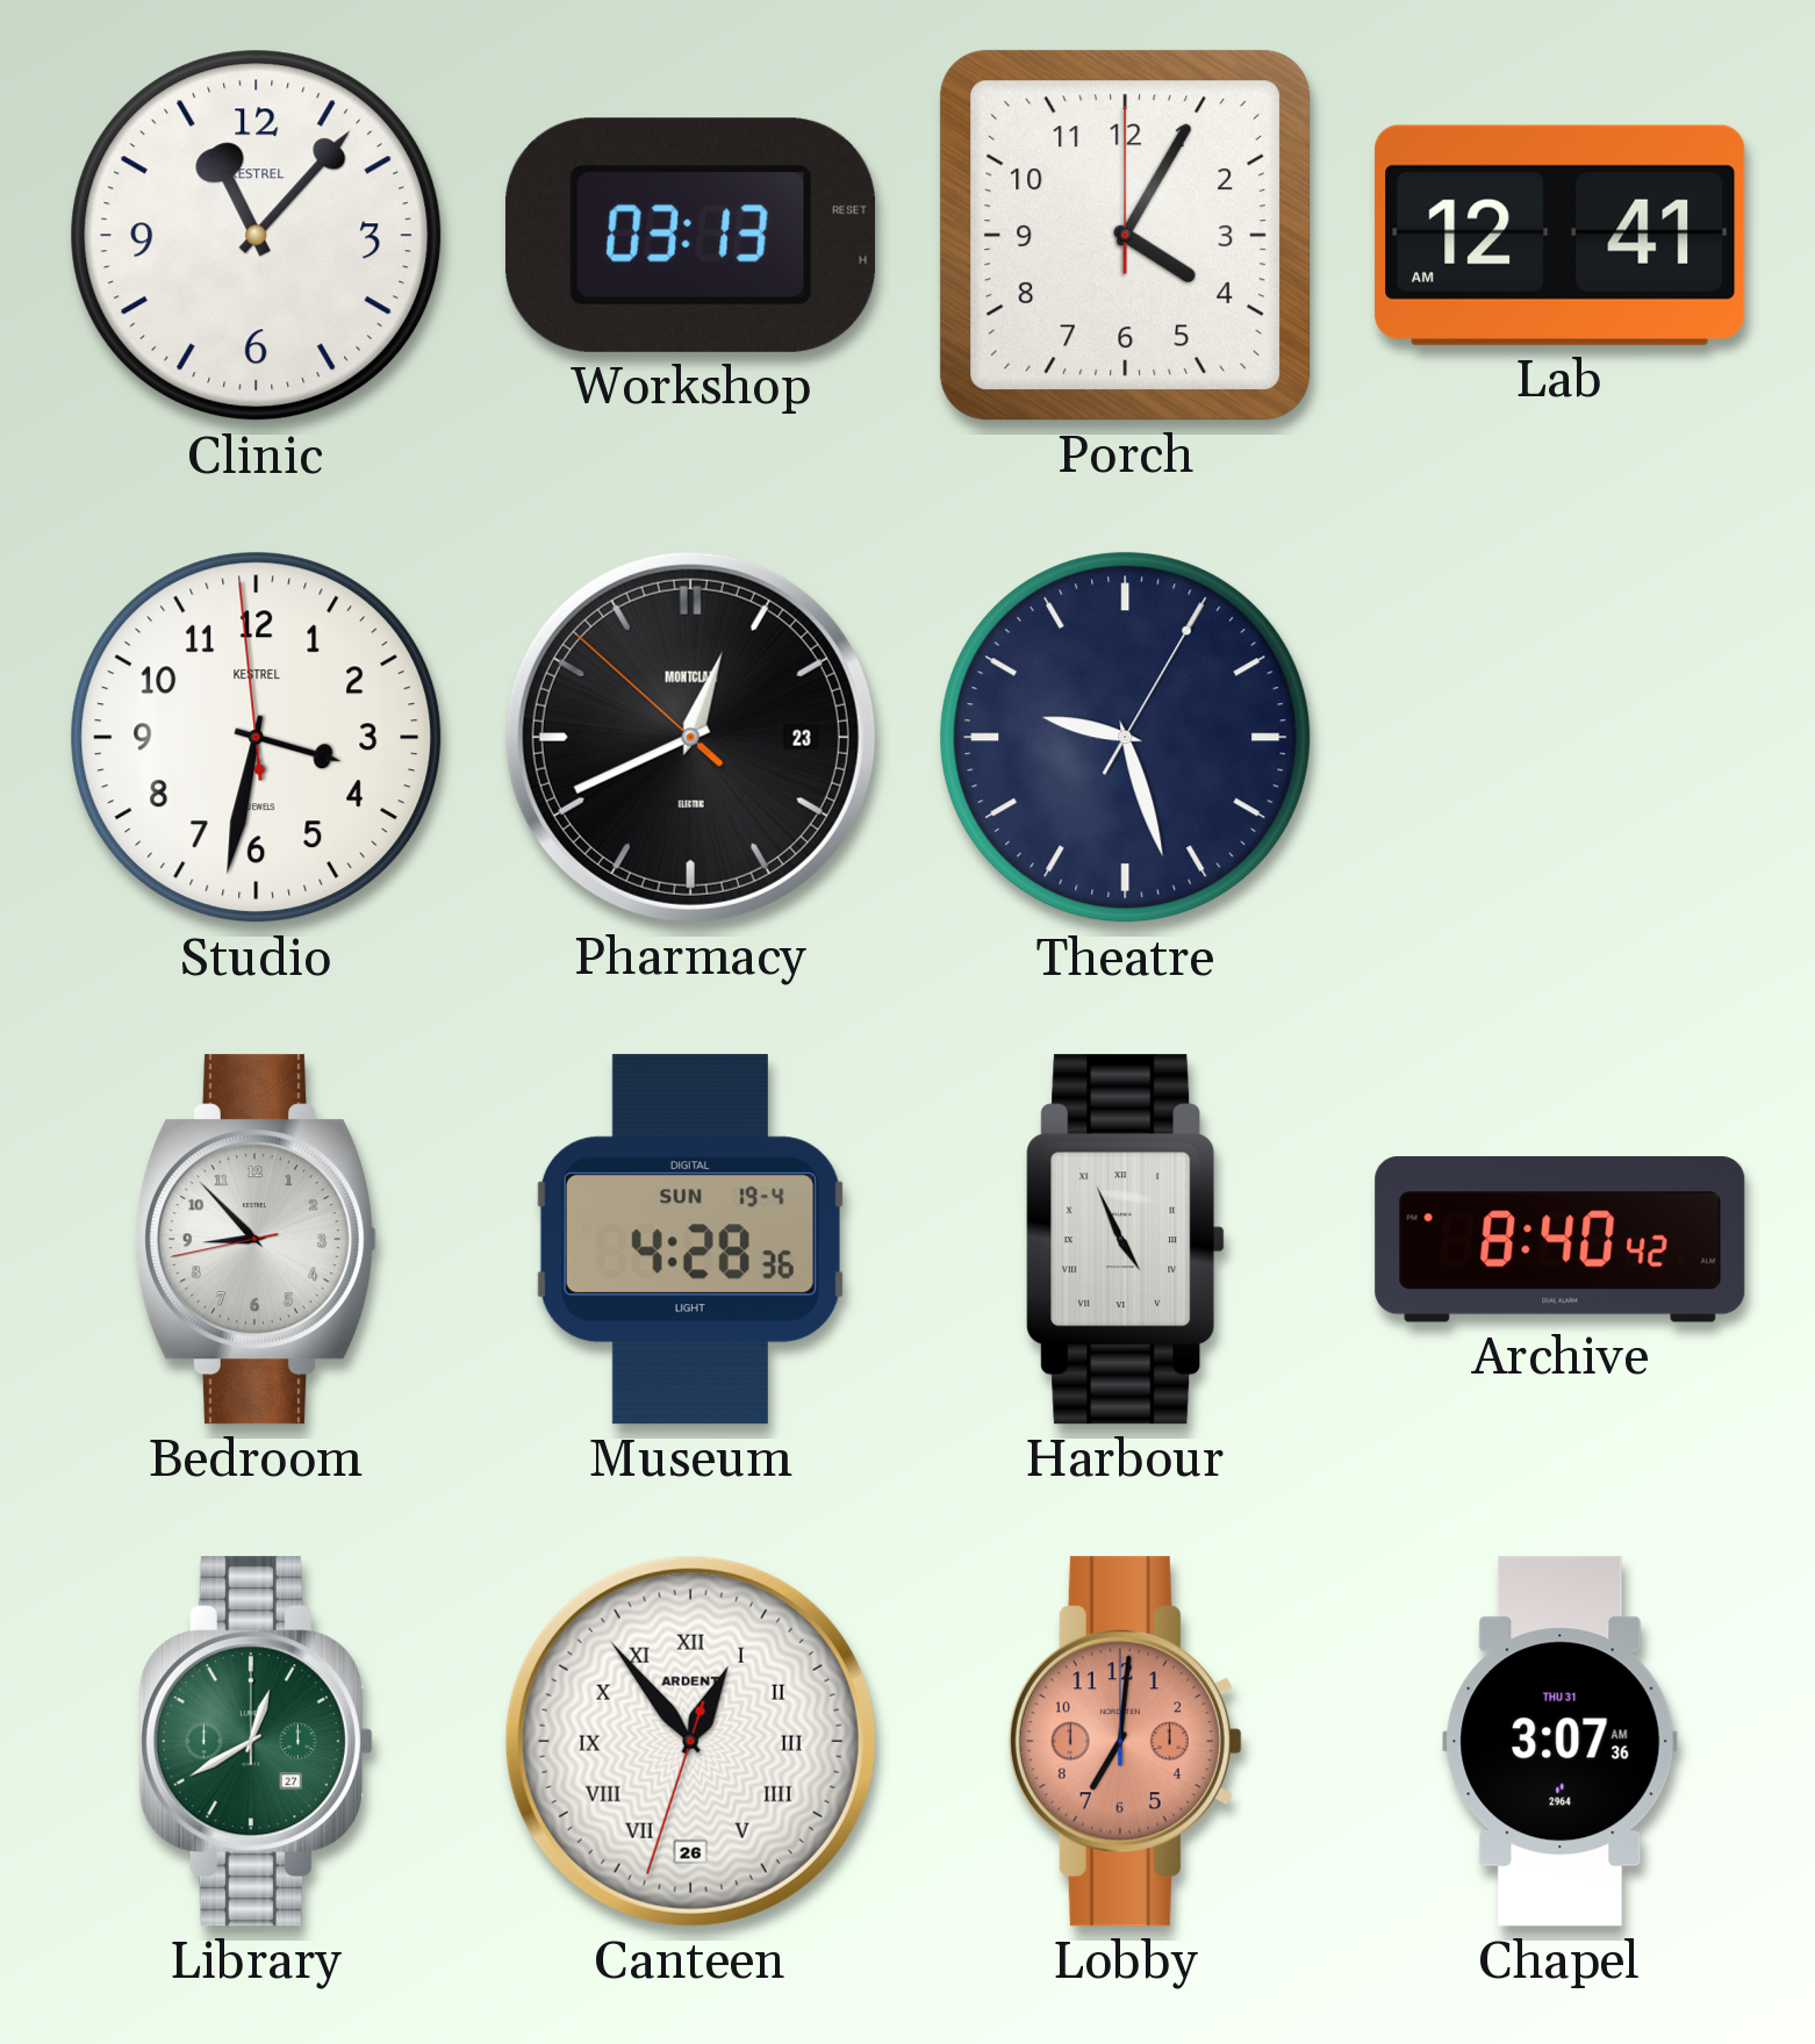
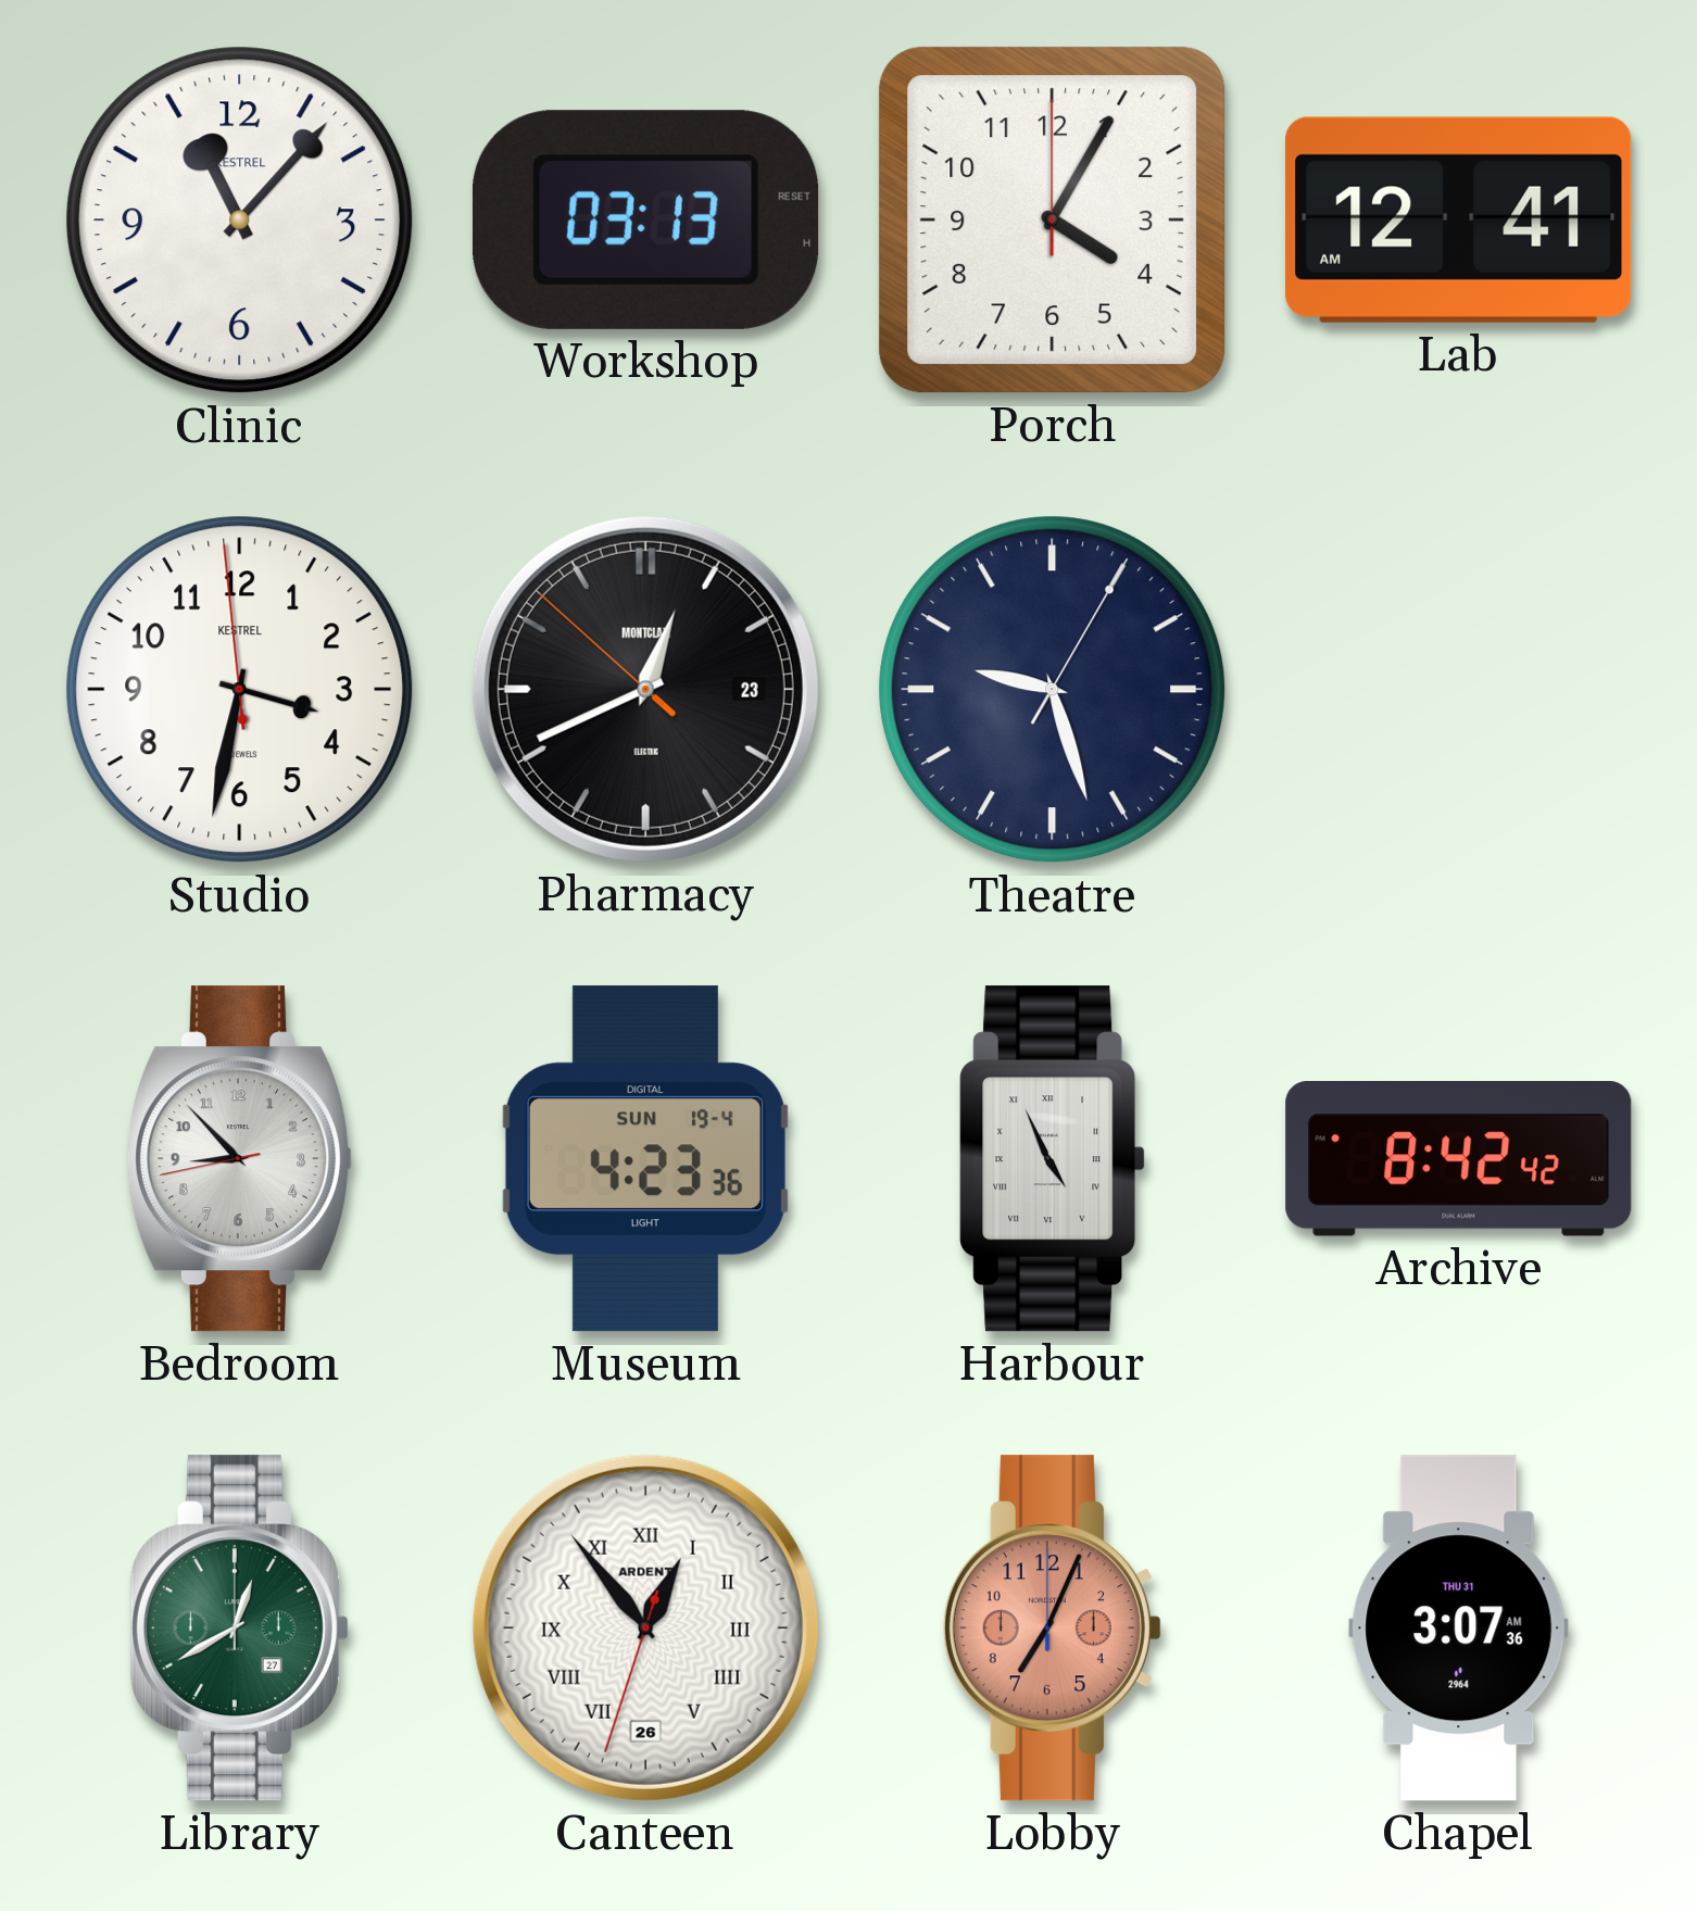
Museum: 4:28 -> 4:23
Archive: 8:40 -> 8:42
Lobby: 7:01 -> 7:04
